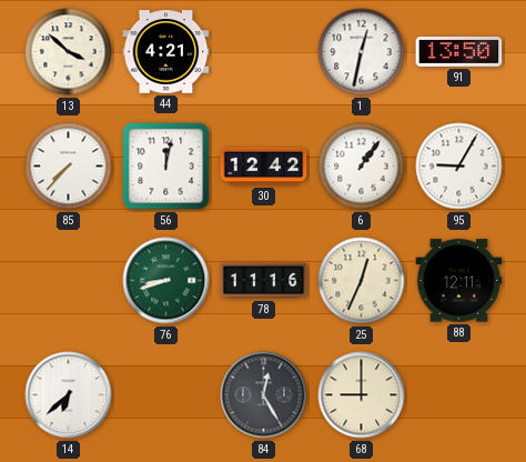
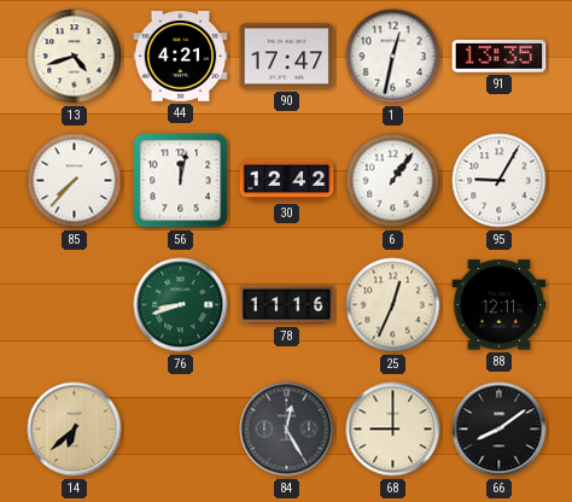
13: 3:52 -> 4:42
90: none -> 17:47
91: 13:50 -> 13:35
14 dial: white -> champagne
66: none -> 8:09
